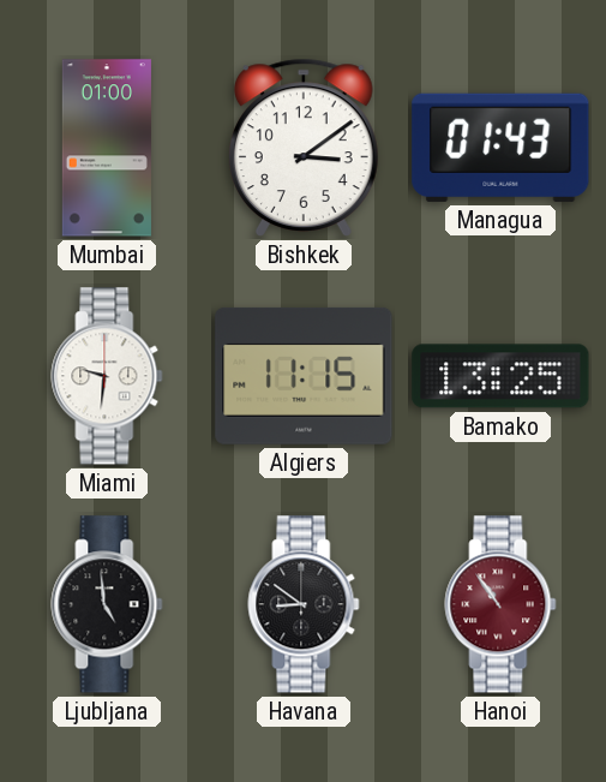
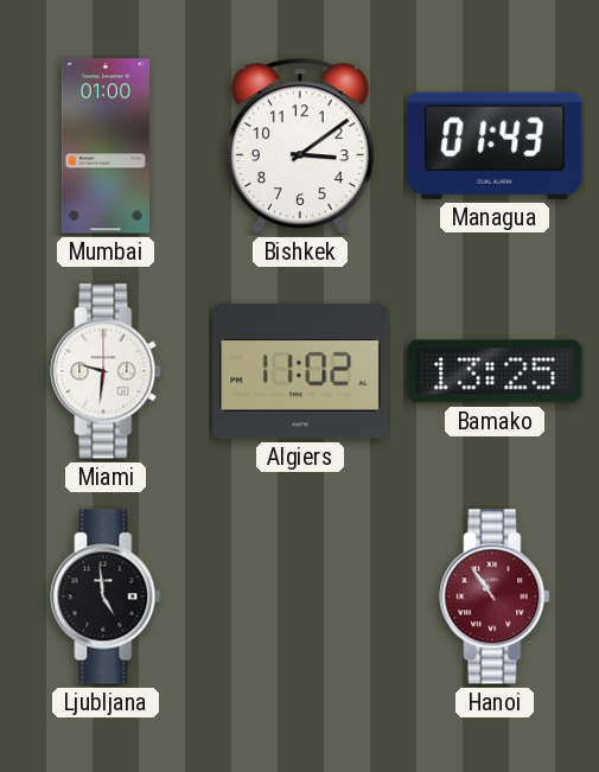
Algiers: 11:15 -> 11:02
Havana: 8:51 -> none
